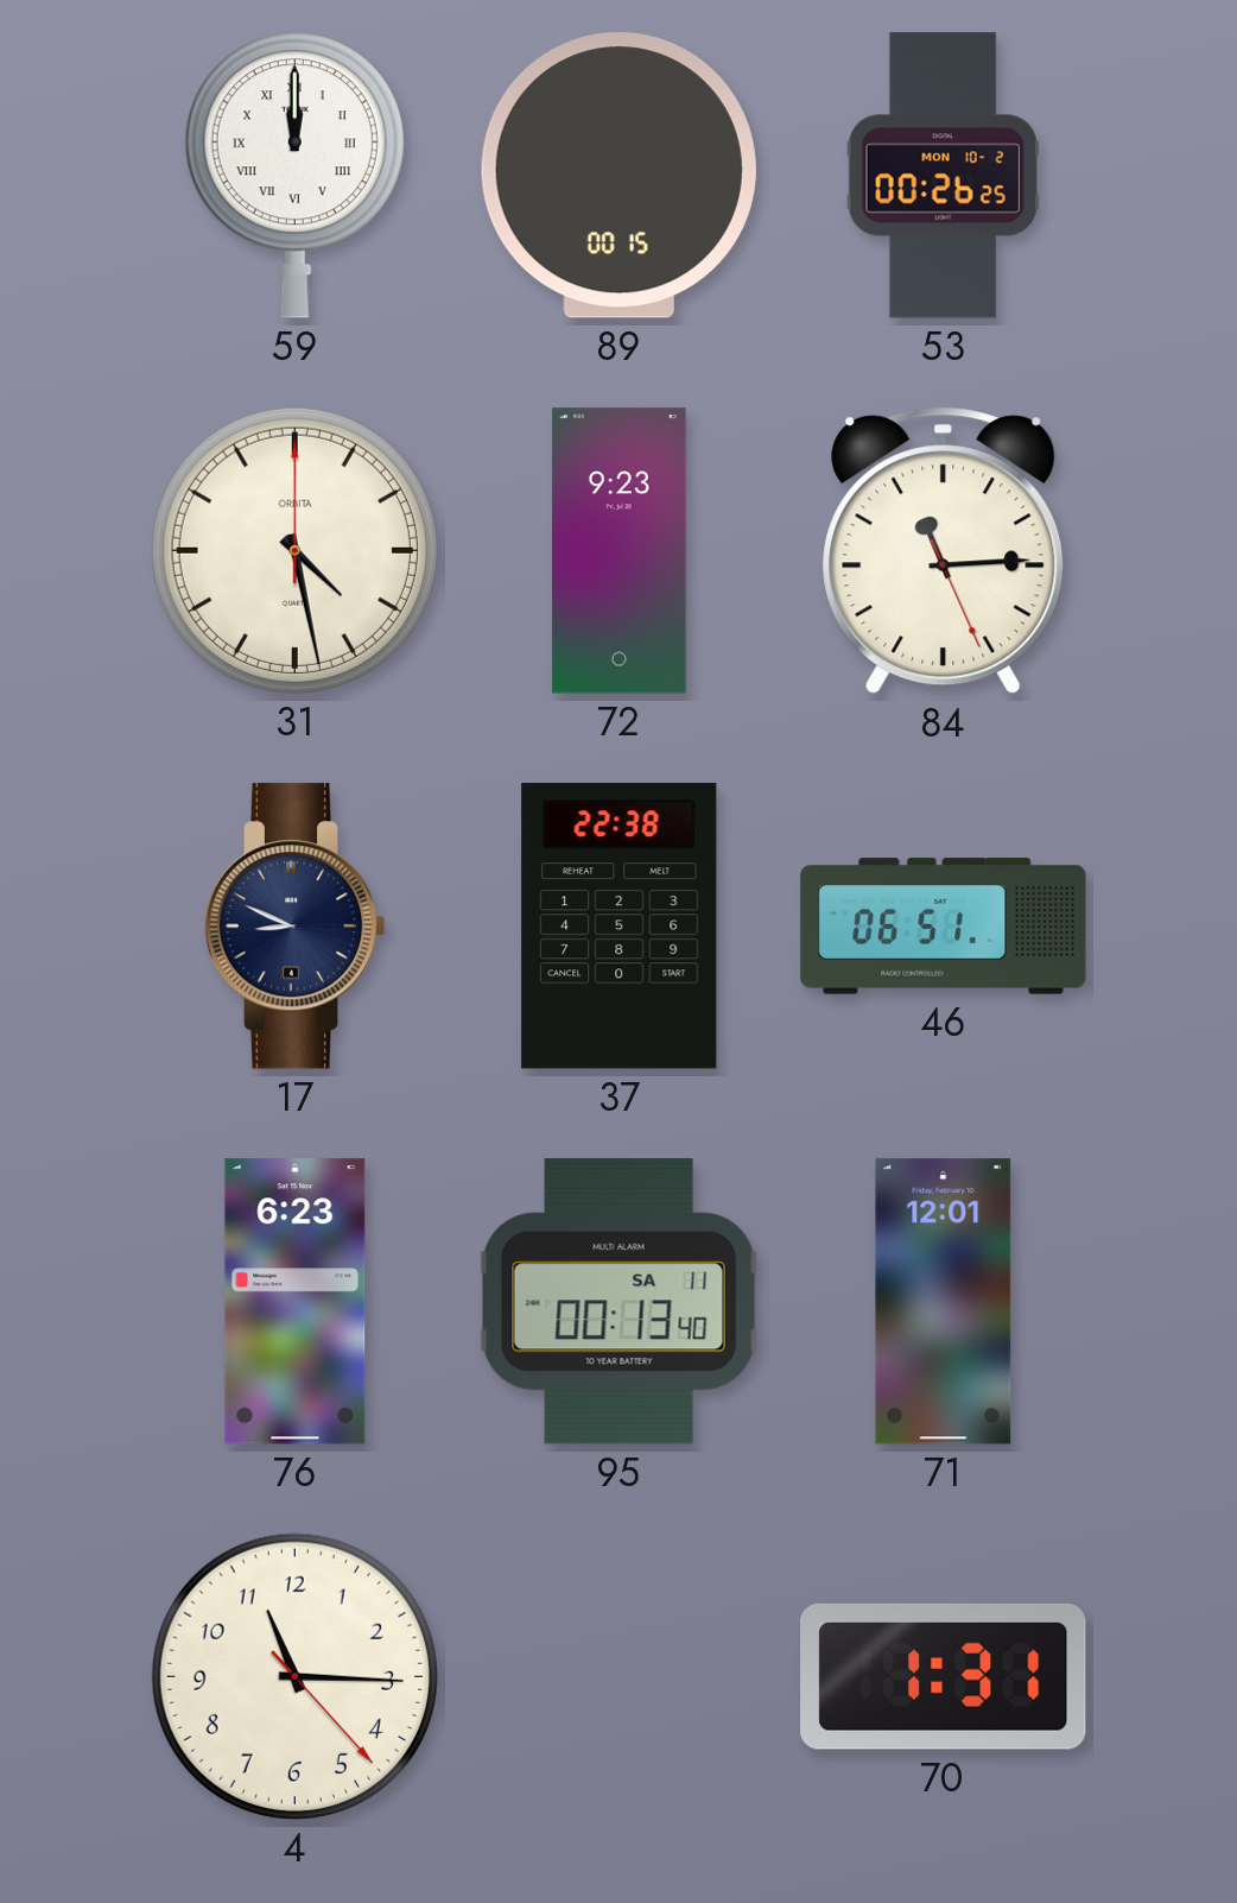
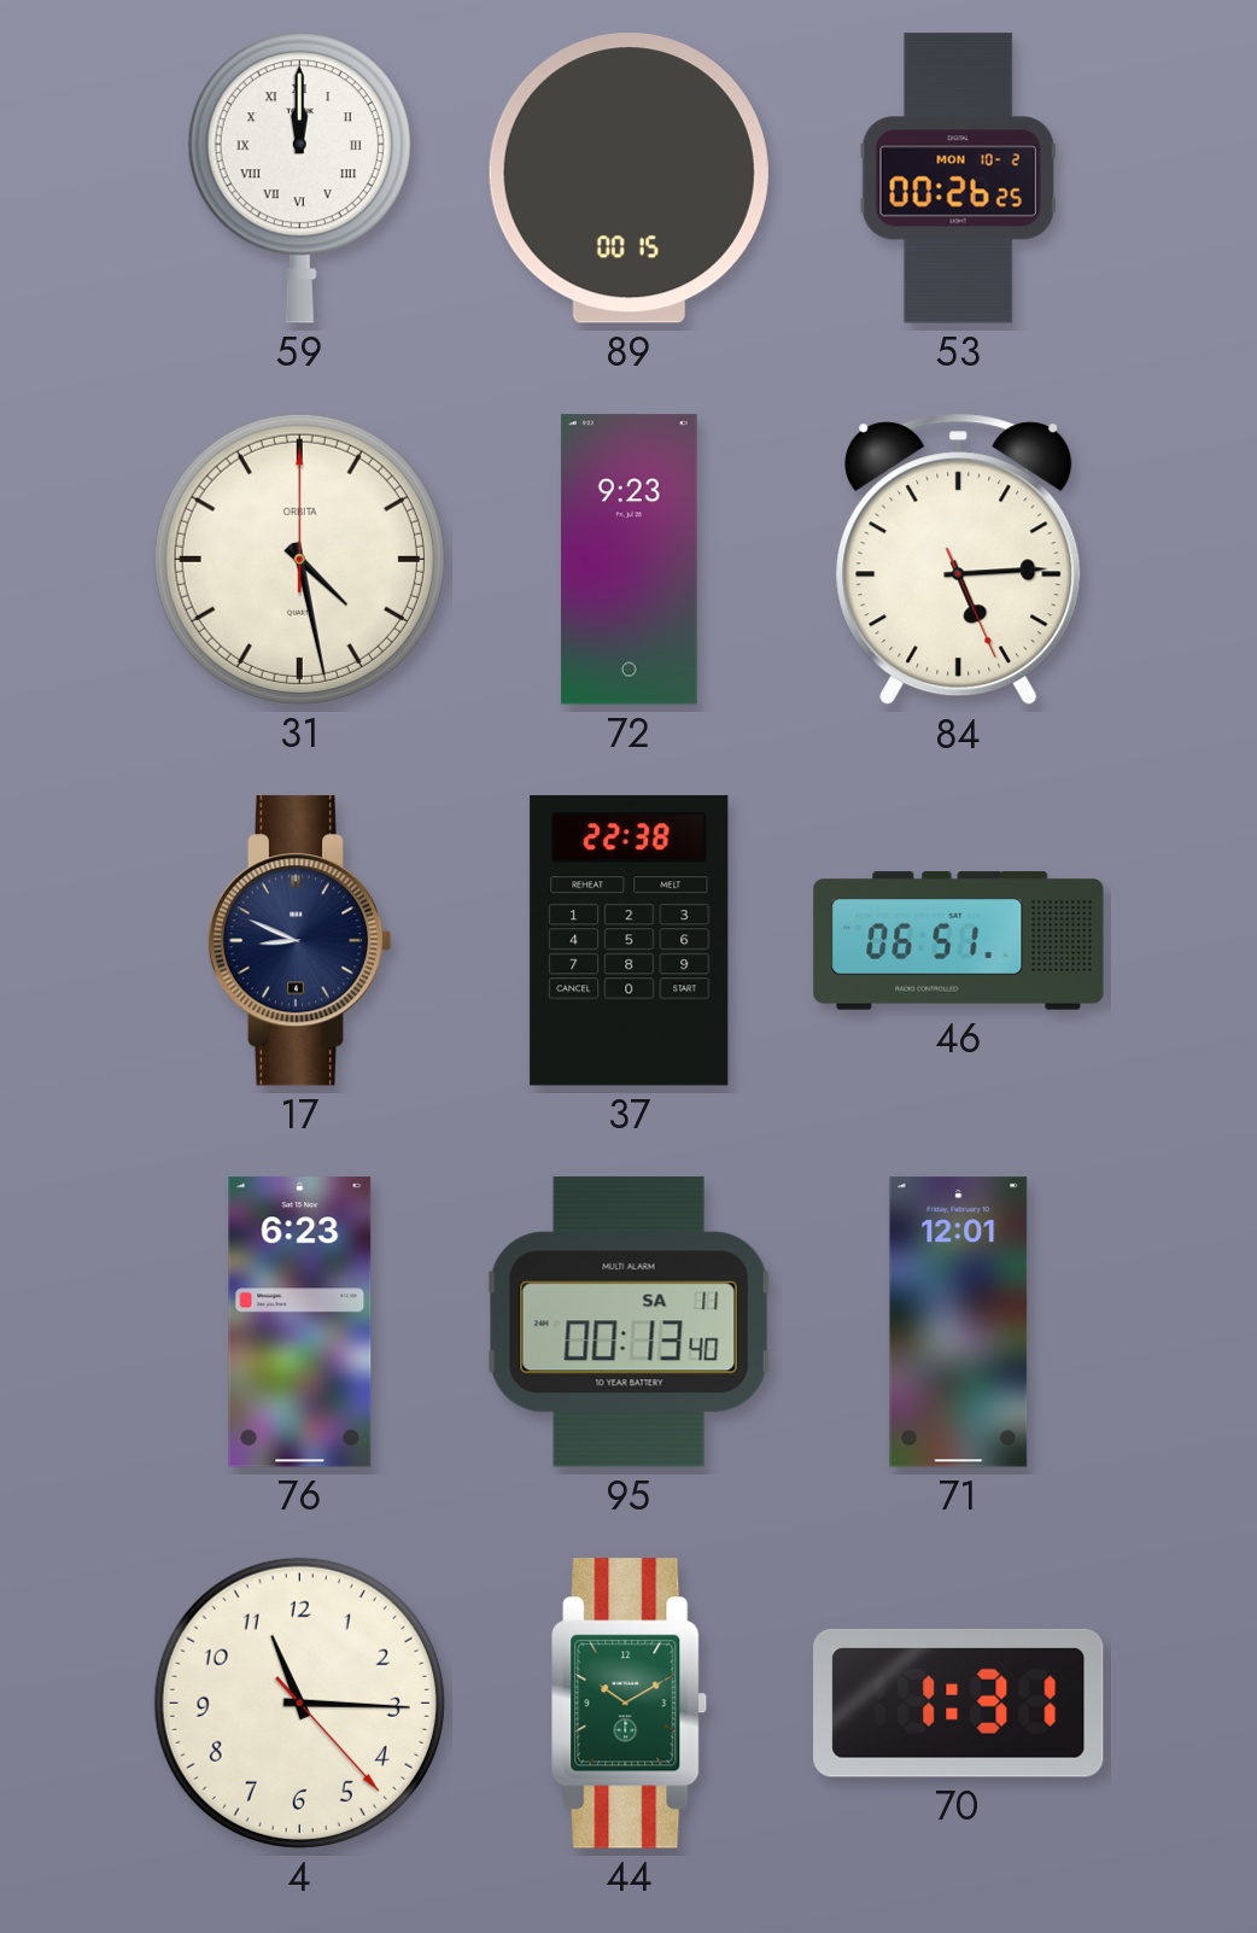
84: 11:14 -> 5:14
44: none -> 10:10
